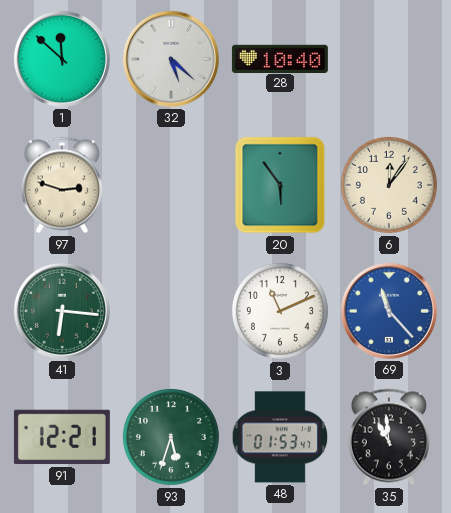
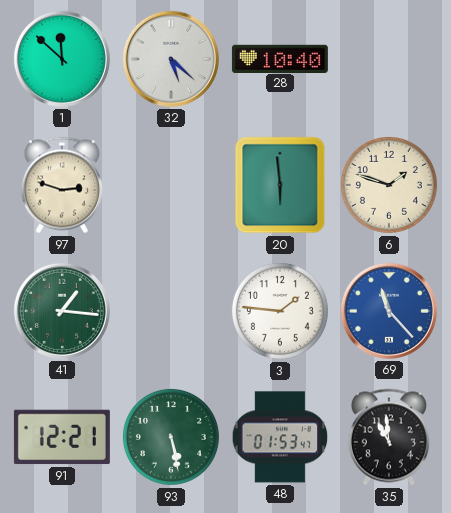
20: 5:54 -> 5:59
6: 12:06 -> 1:48
41: 6:16 -> 1:16
3: 11:11 -> 1:46
93: 5:33 -> 5:28
